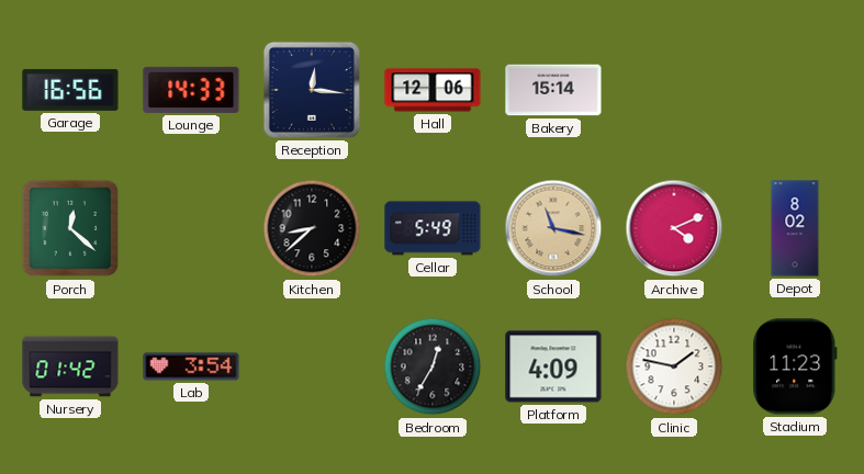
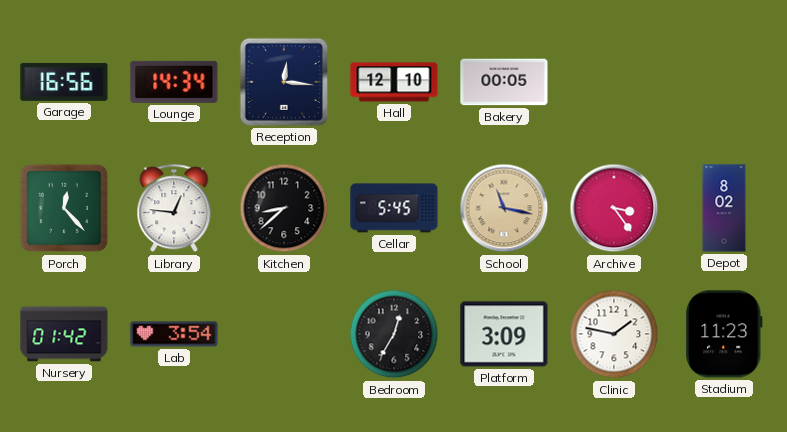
Lounge: 14:33 -> 14:34
Hall: 12:06 -> 12:10
Bakery: 15:14 -> 00:05
Porch: 12:22 -> 12:23
Library: none -> 12:46
Cellar: 5:49 -> 5:45
Archive: 4:11 -> 3:24
Platform: 4:09 -> 3:09
